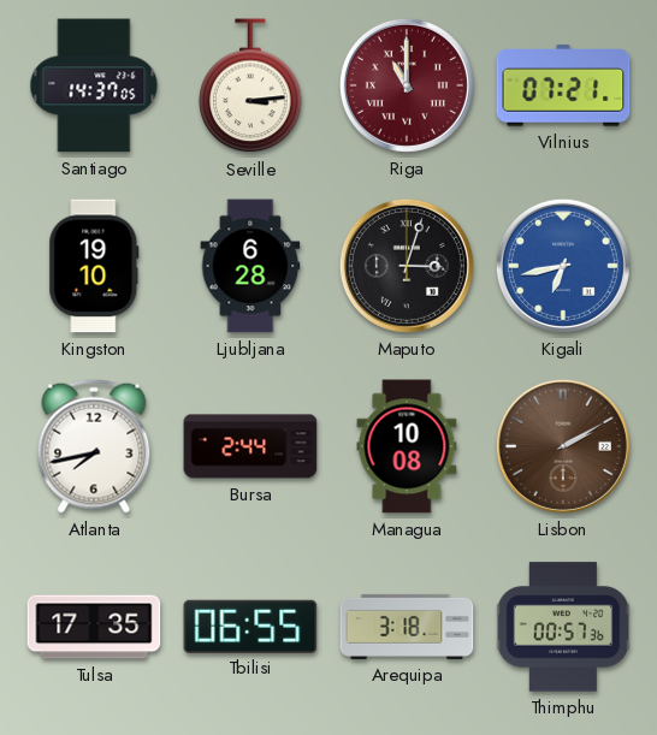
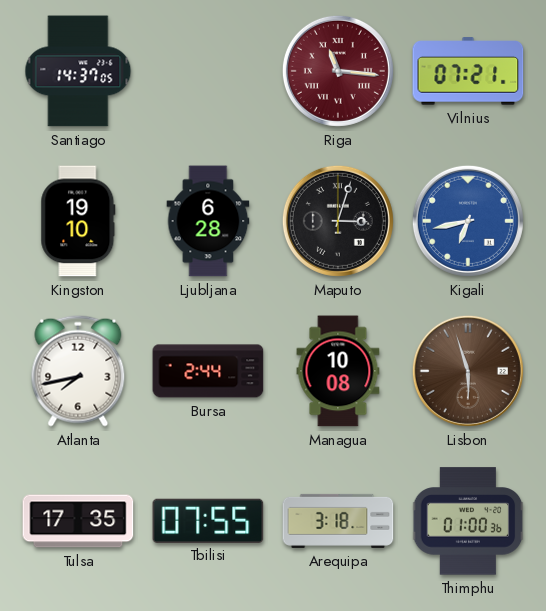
Seville: 3:14 -> none
Riga: 11:00 -> 11:16
Lisbon: 2:10 -> 5:57
Tbilisi: 06:55 -> 07:55
Thimphu: 00:57 -> 01:00
